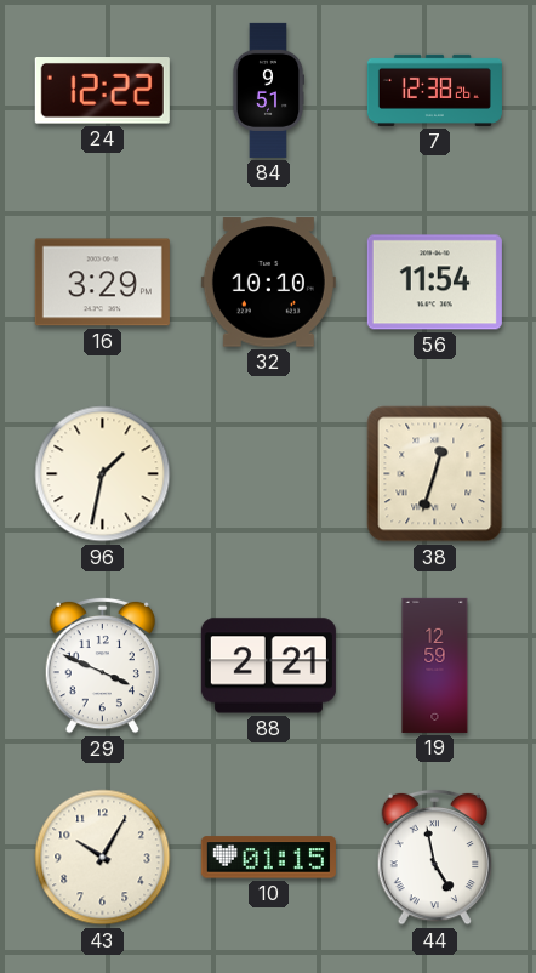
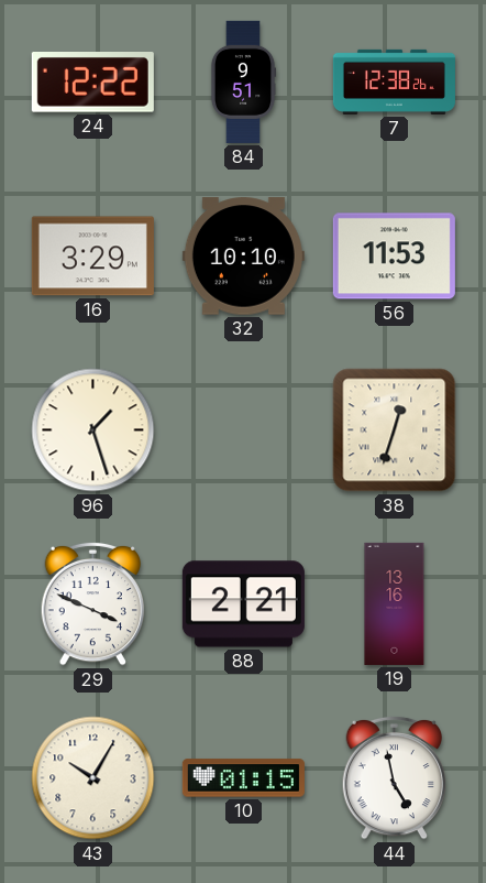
56: 11:54 -> 11:53
96: 1:32 -> 1:27
19: 12:59 -> 13:16
